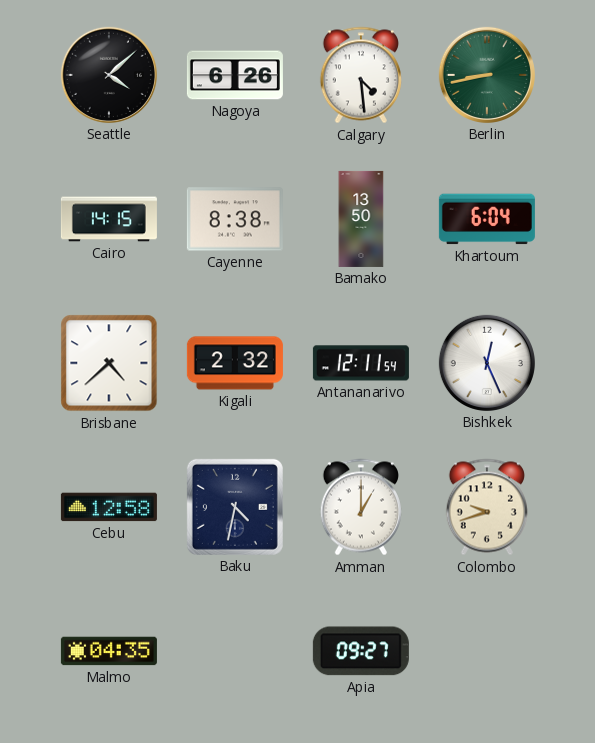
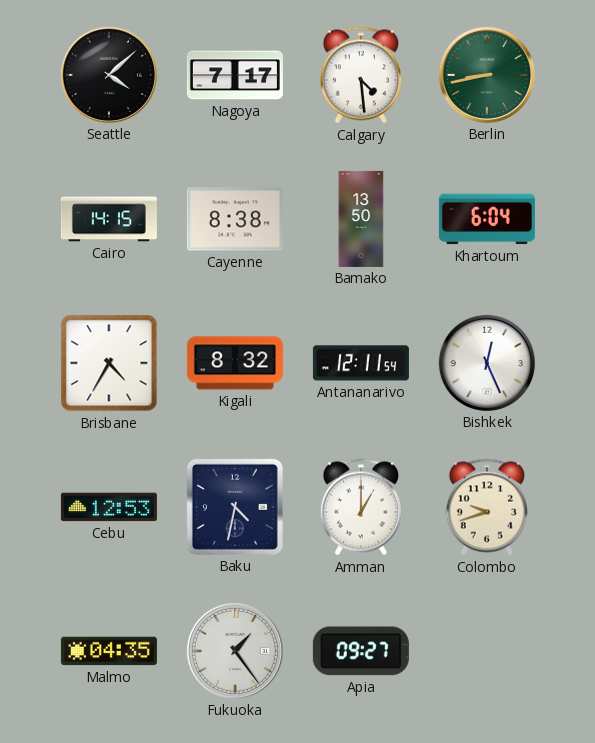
Nagoya: 6:26 -> 7:17
Brisbane: 4:38 -> 4:35
Kigali: 2:32 -> 8:32
Cebu: 12:58 -> 12:53
Fukuoka: none -> 1:24
